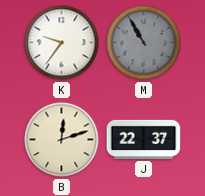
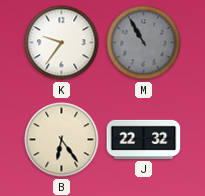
B: 12:12 -> 6:24
J: 22:37 -> 22:32
